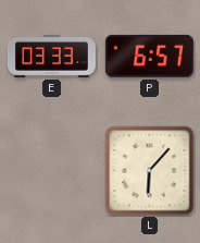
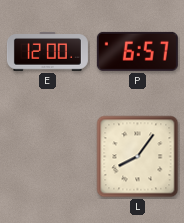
E: 03:33 -> 12:00
L: 6:07 -> 8:06
